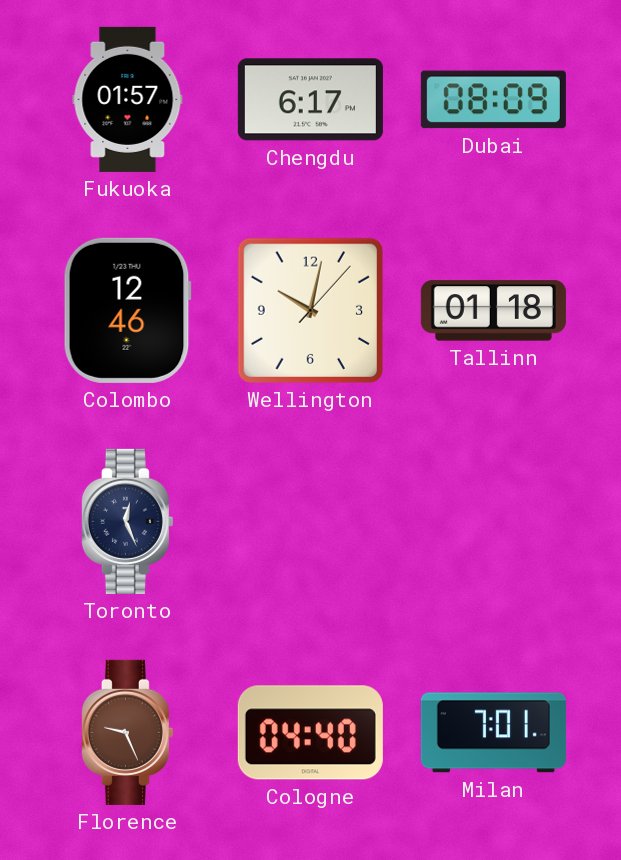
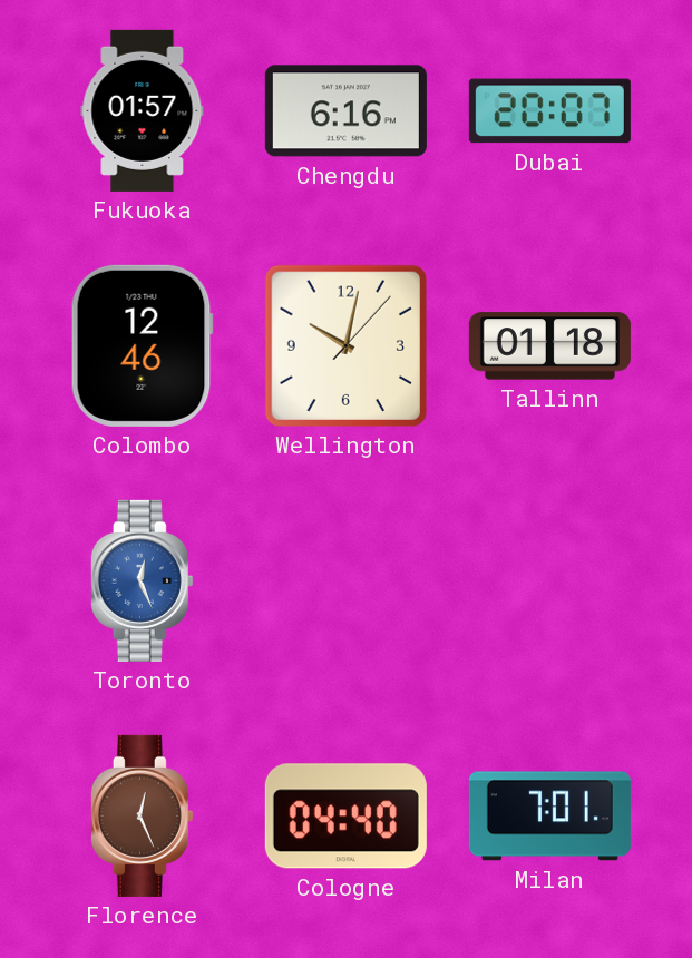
Chengdu: 6:17 -> 6:16
Dubai: 08:09 -> 20:07
Toronto dial: navy -> blue
Florence: 9:26 -> 12:26
